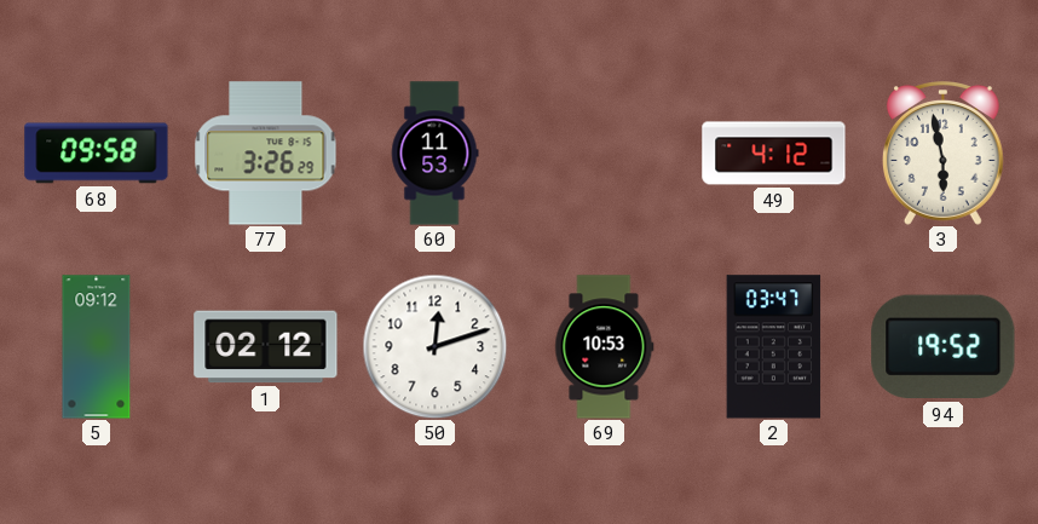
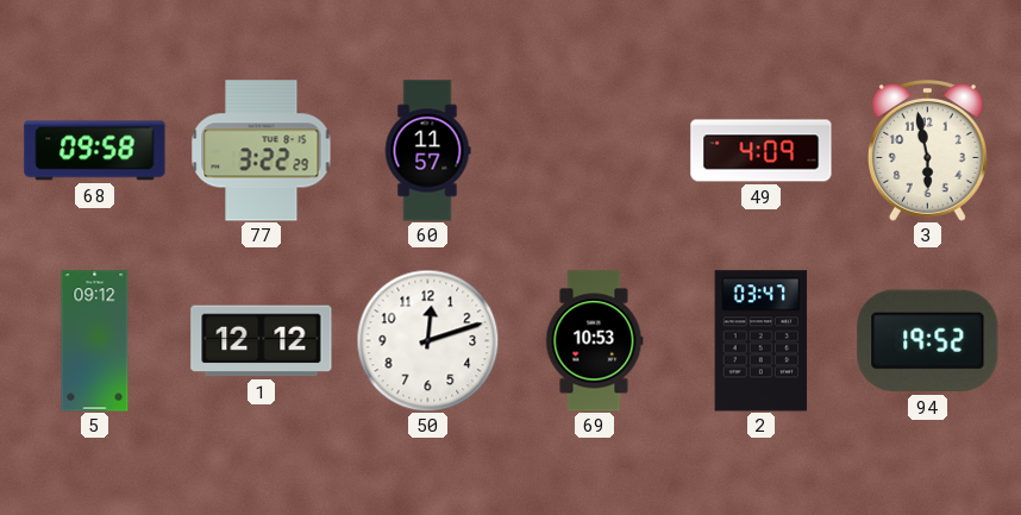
77: 3:26 -> 3:22
60: 11:53 -> 11:57
49: 4:12 -> 4:09
1: 02:12 -> 12:12
